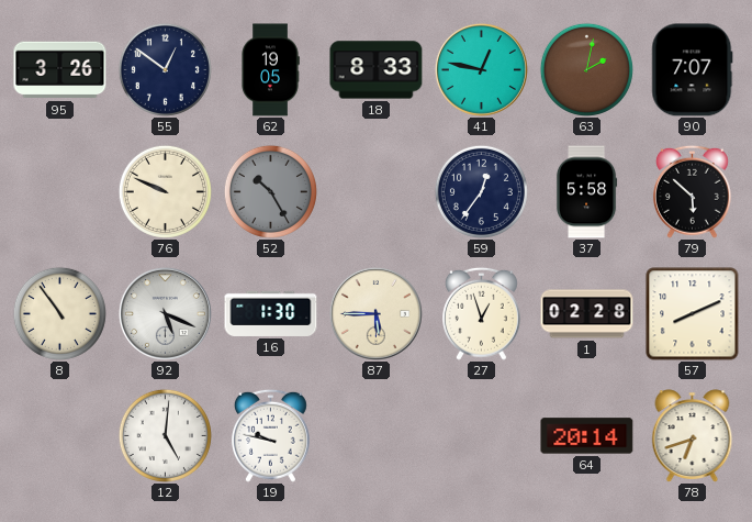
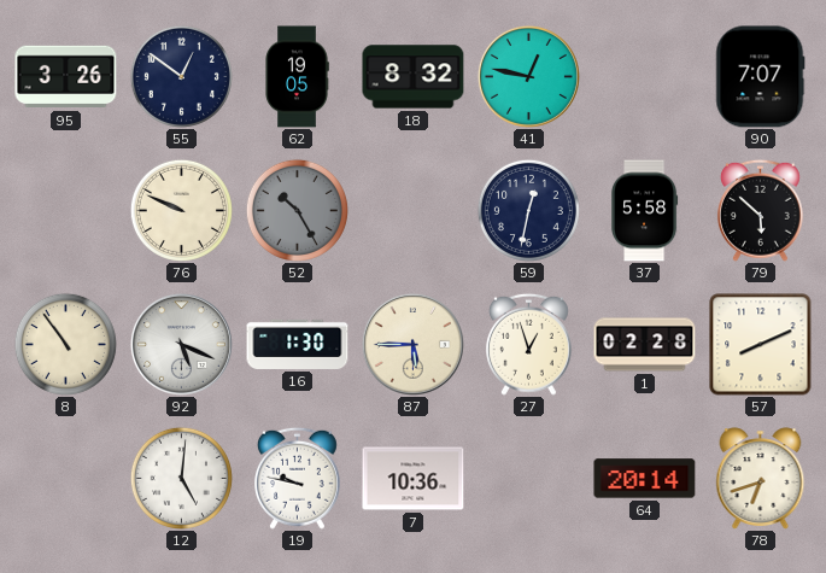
18: 8:33 -> 8:32
63: 2:02 -> none
59: 12:36 -> 12:32
7: none -> 10:36
